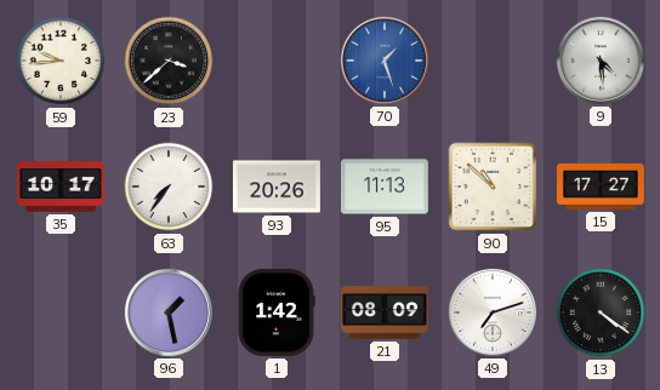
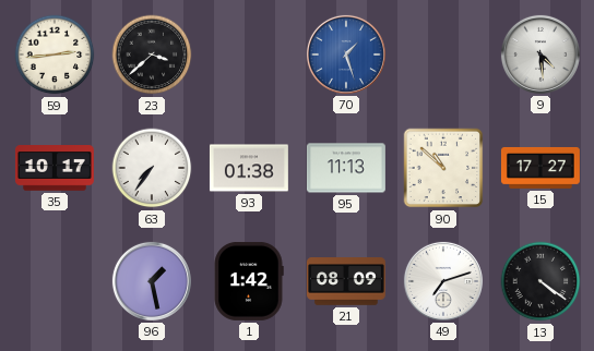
59: 9:44 -> 2:44
93: 20:26 -> 01:38
